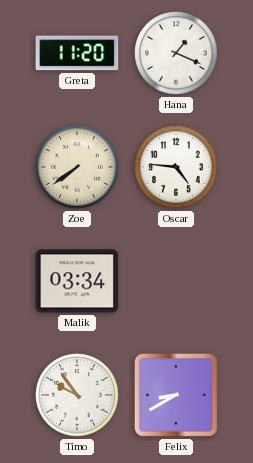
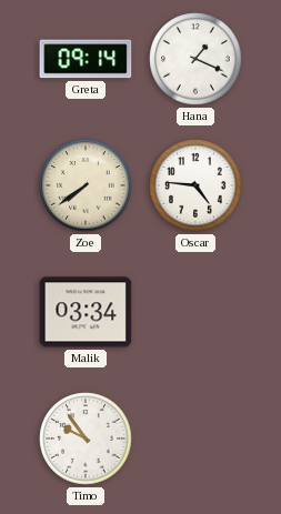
Greta: 11:20 -> 09:14
Felix: 8:40 -> none
